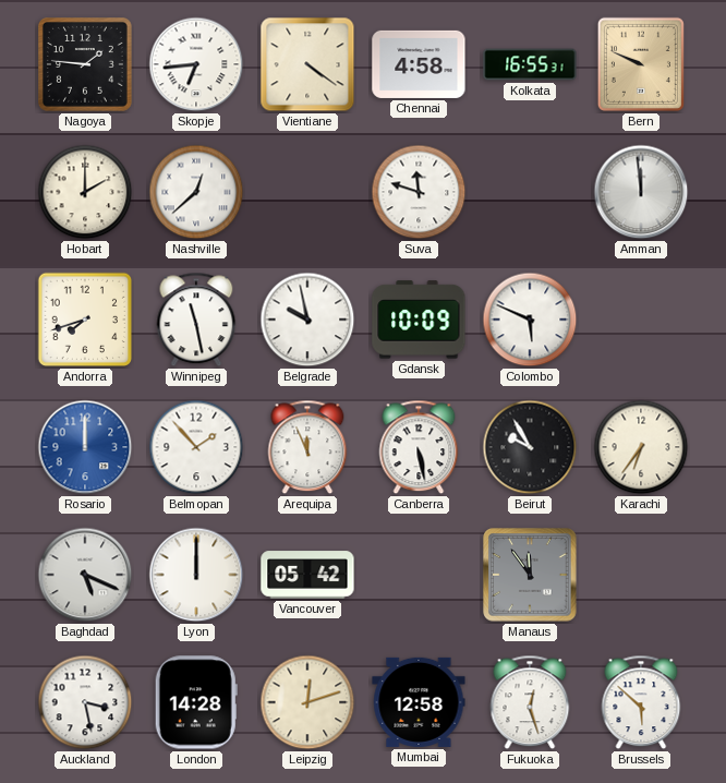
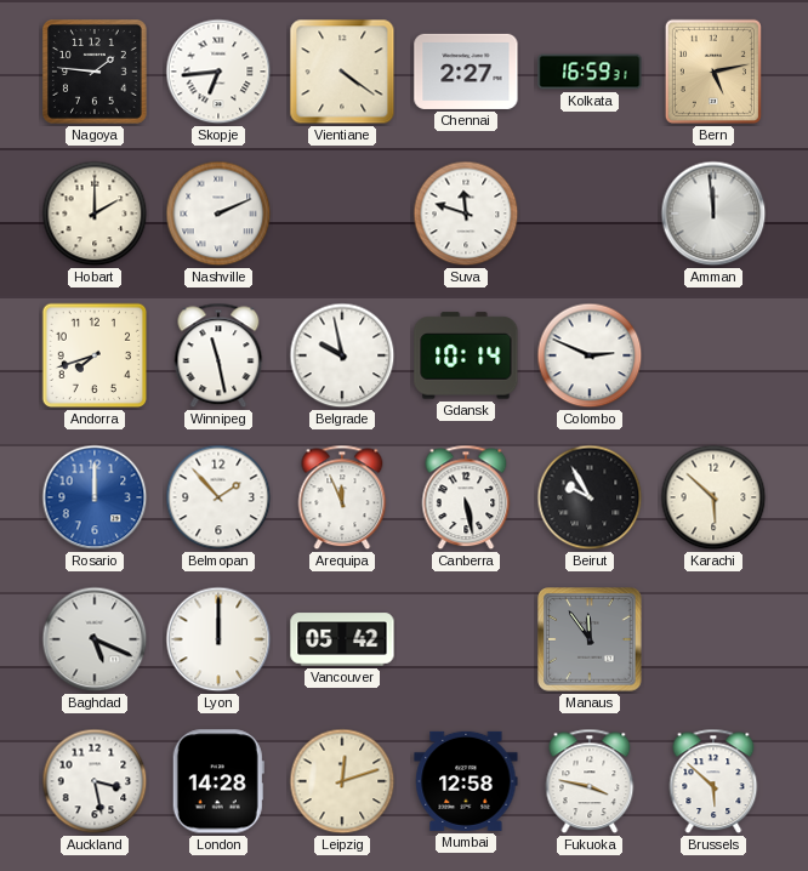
Chennai: 4:58 -> 2:27
Kolkata: 16:55 -> 16:59
Bern: 9:49 -> 5:13
Nashville: 12:38 -> 2:11
Gdansk: 10:09 -> 10:14
Colombo: 5:49 -> 2:49
Karachi: 6:36 -> 5:52
Fukuoka: 12:27 -> 3:47
